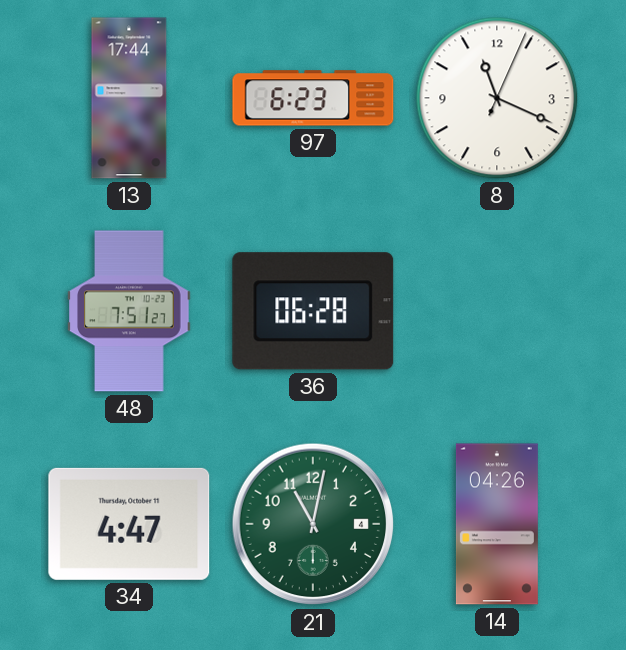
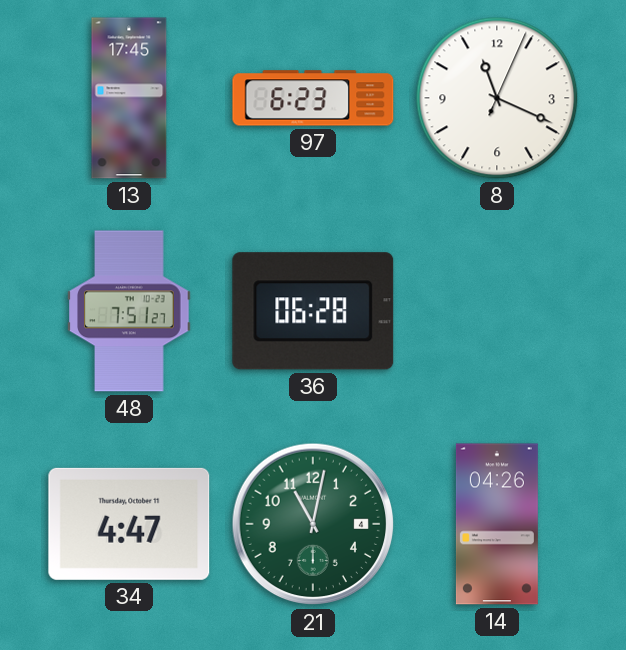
13: 17:44 -> 17:45
